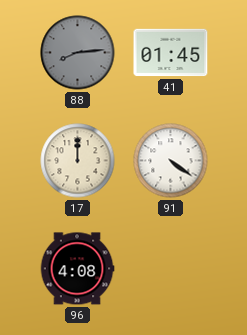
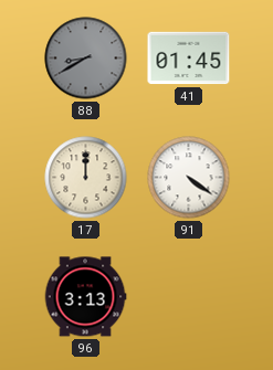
88: 8:14 -> 8:40
96: 4:08 -> 3:13
